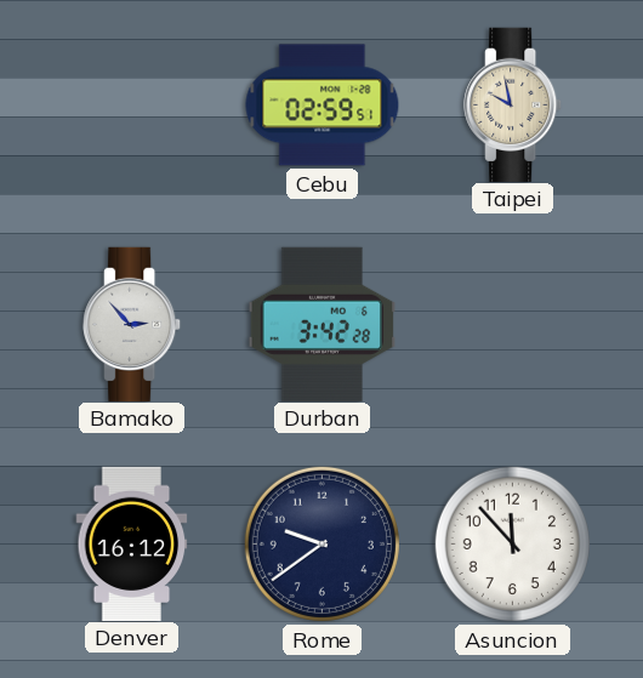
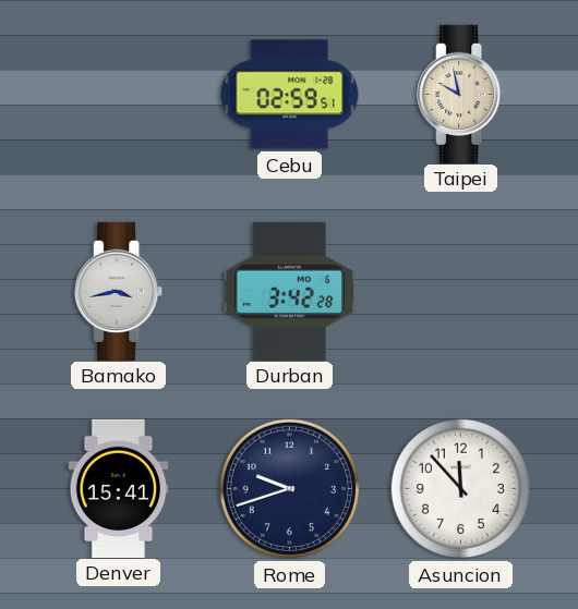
Bamako: 2:53 -> 3:43
Denver: 16:12 -> 15:41
Rome: 9:39 -> 9:42
